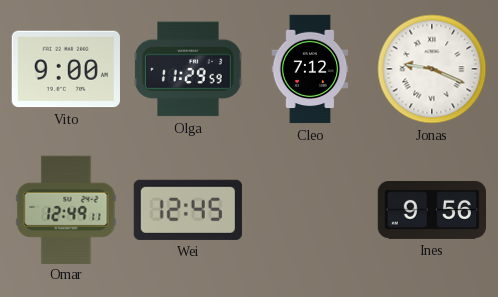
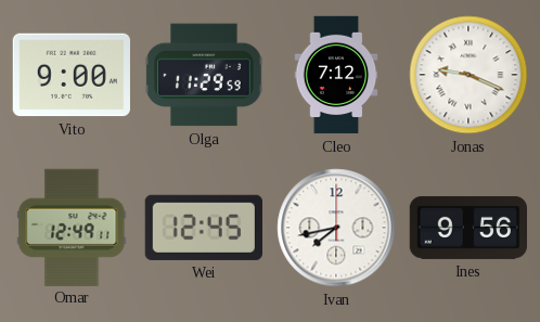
Ivan: none -> 7:43
